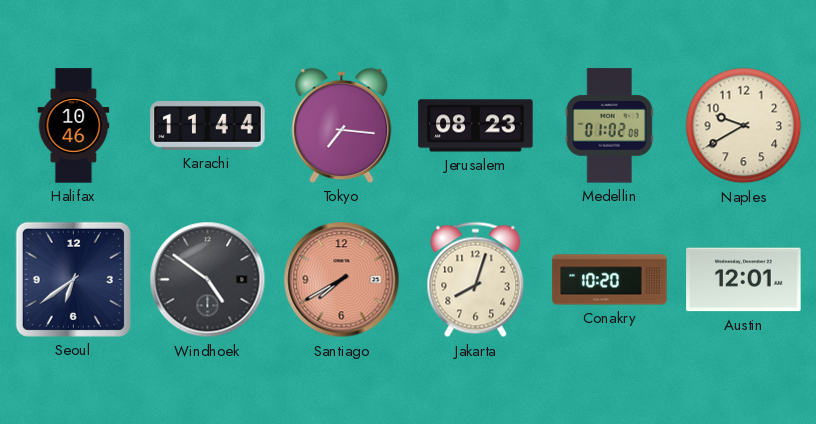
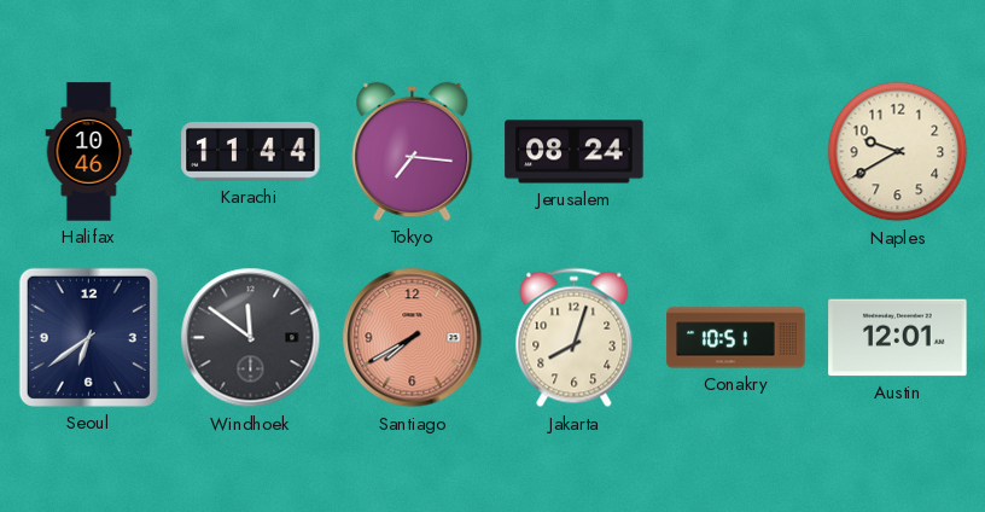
Jerusalem: 08:23 -> 08:24
Medellin: 01:02 -> none
Windhoek: 4:51 -> 11:51
Conakry: 10:20 -> 10:51
